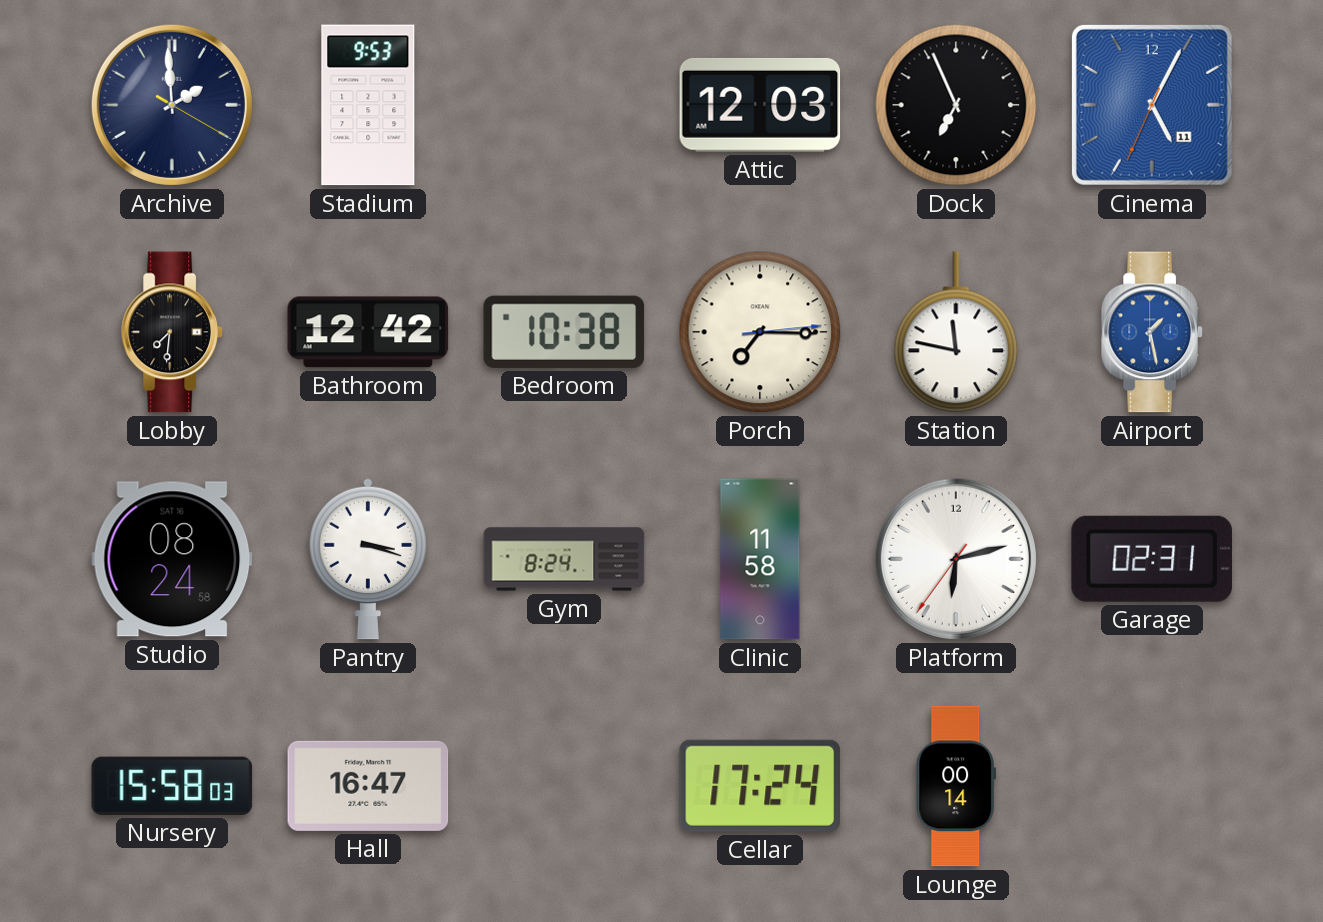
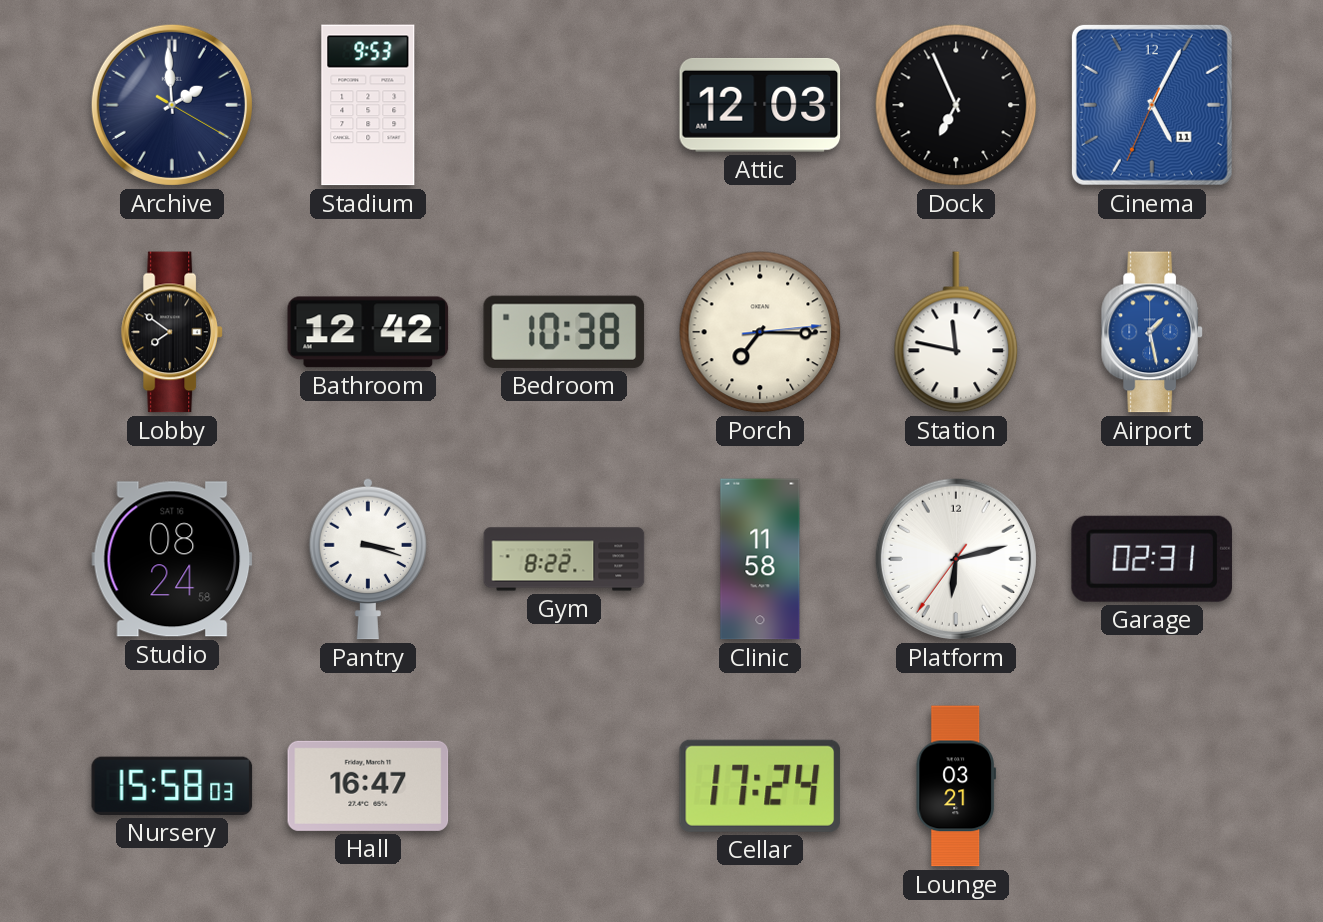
Lobby: 7:31 -> 7:51
Gym: 8:24 -> 8:22
Lounge: 00:14 -> 03:21
